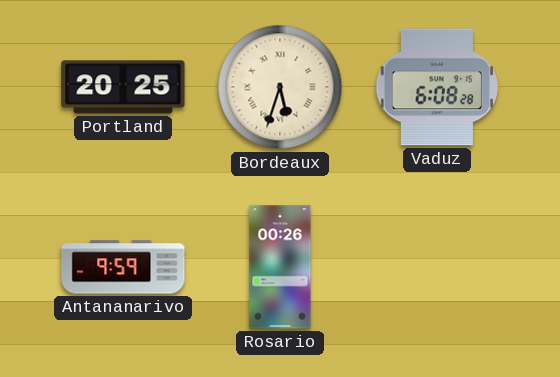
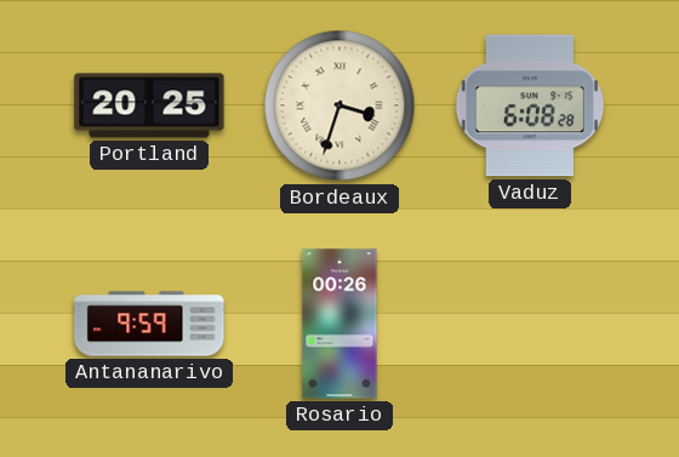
Bordeaux: 5:33 -> 3:33
